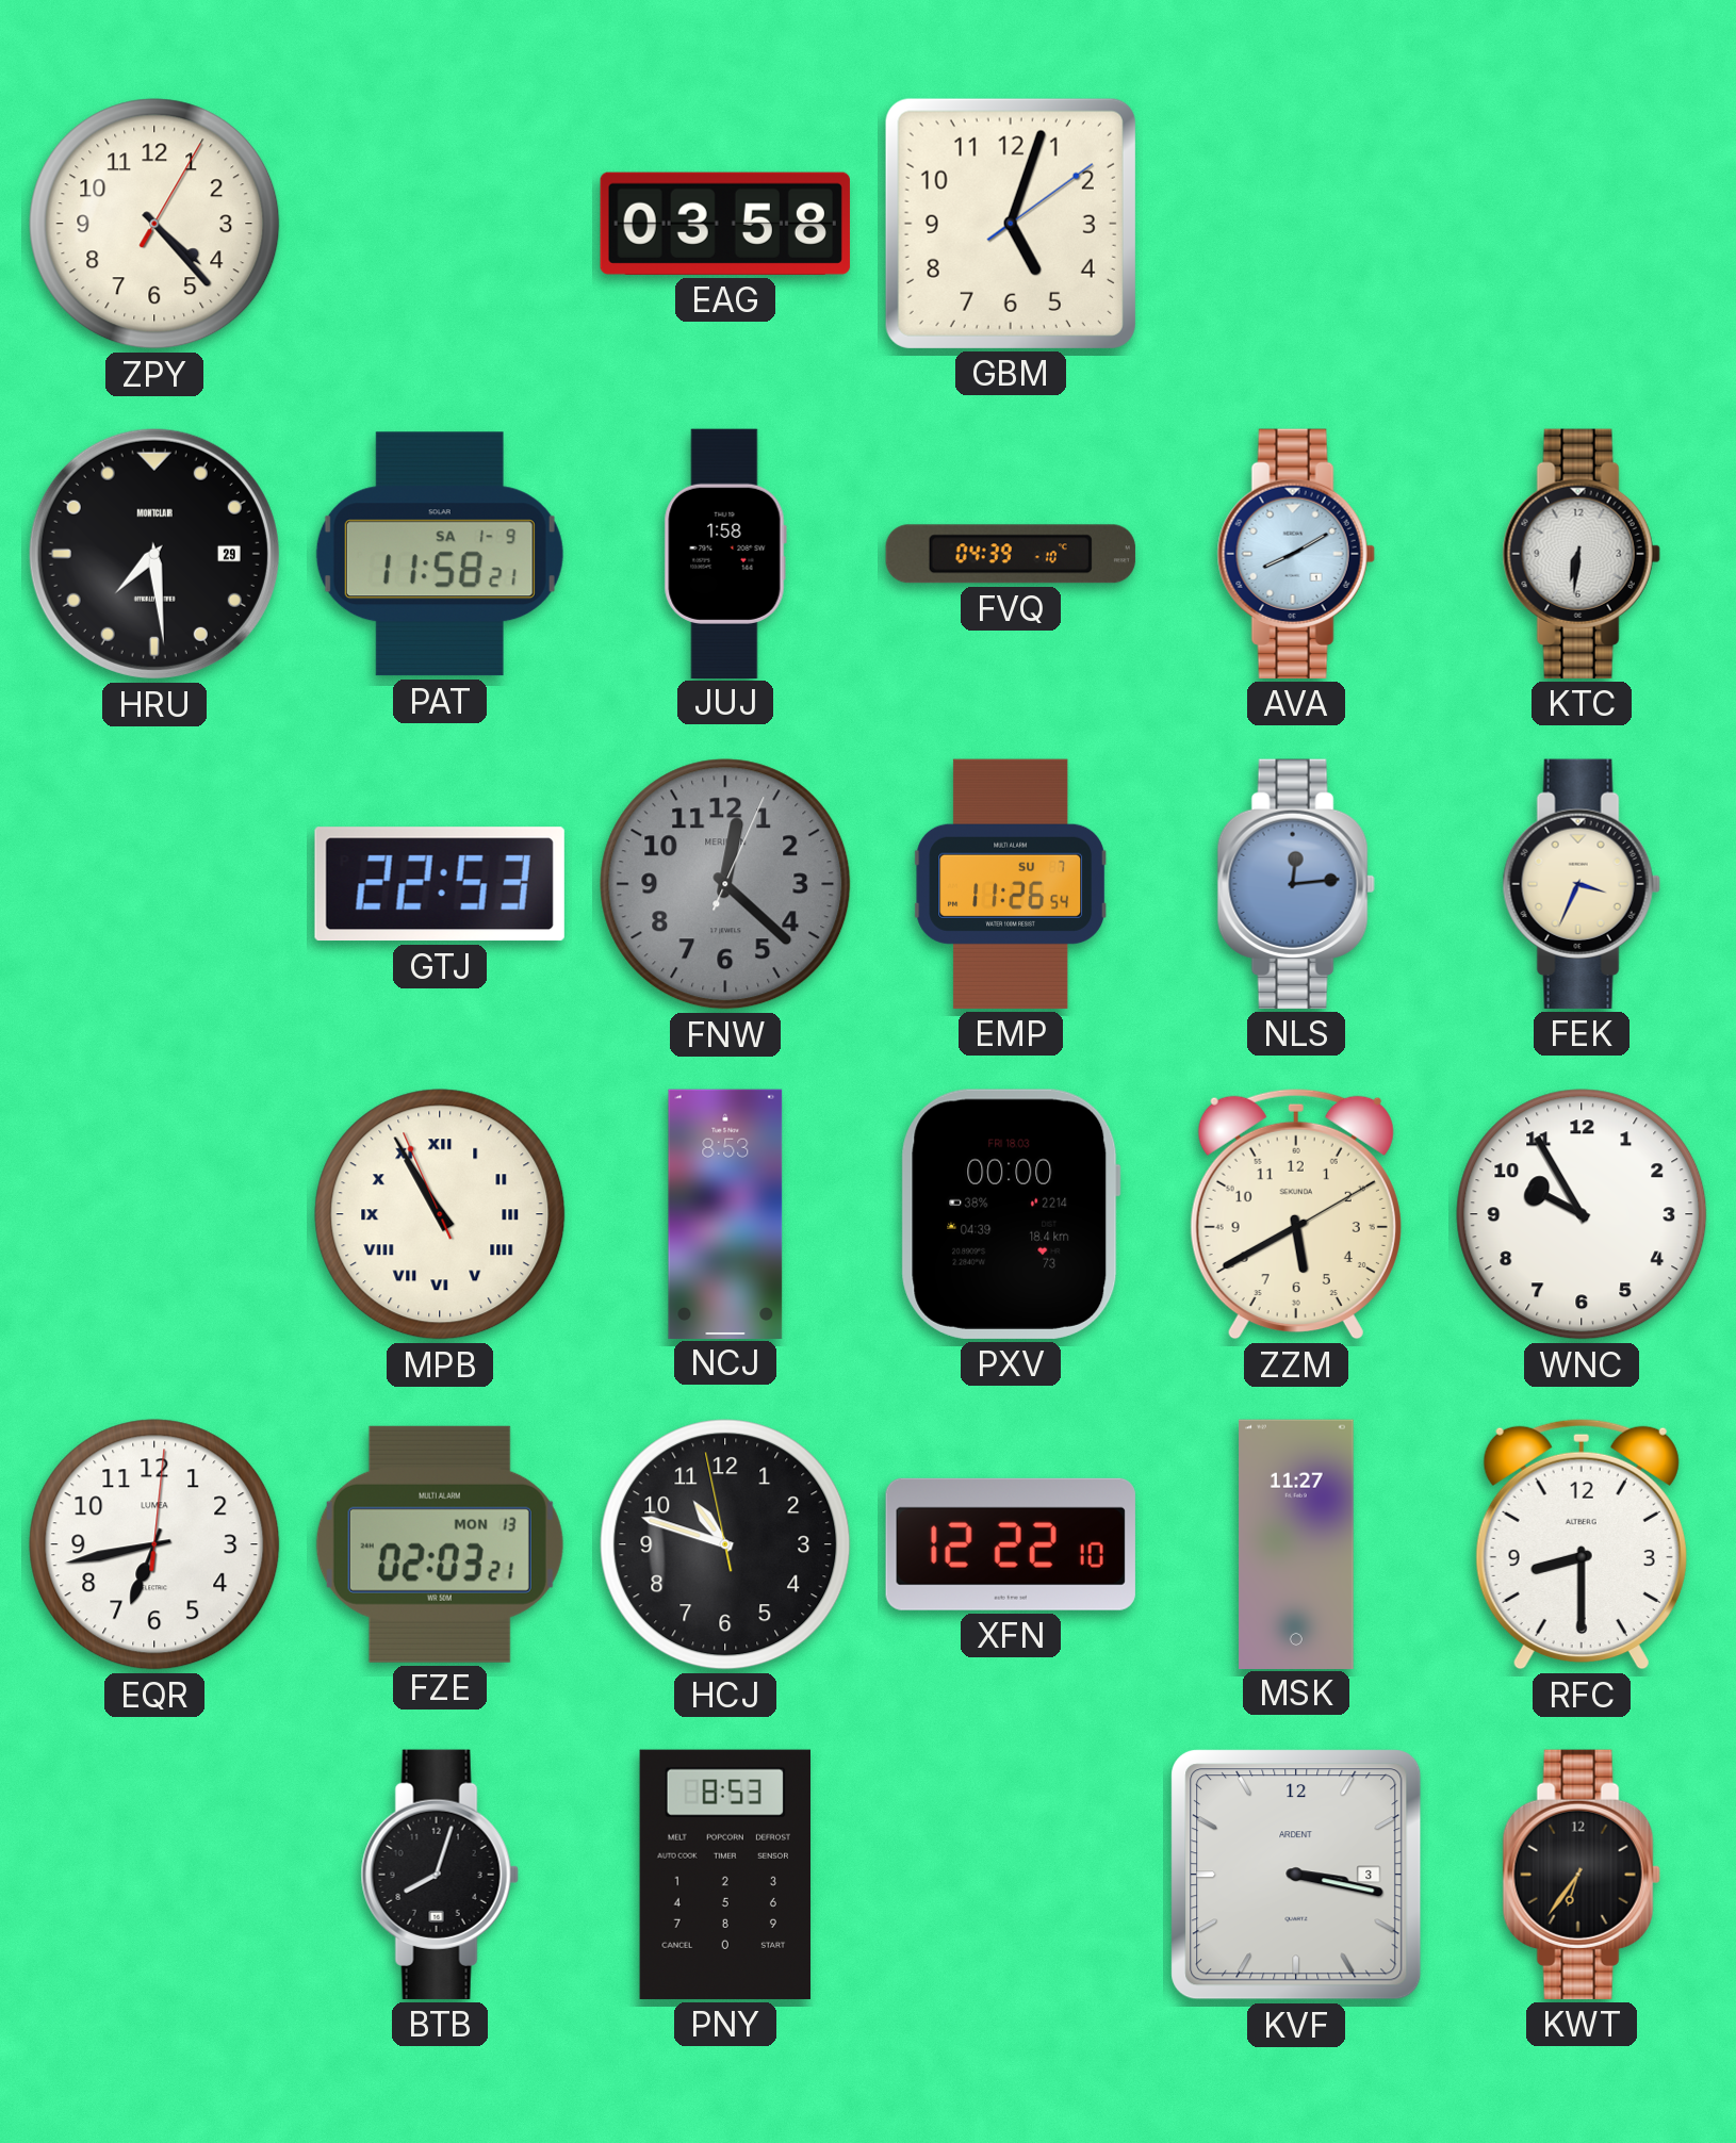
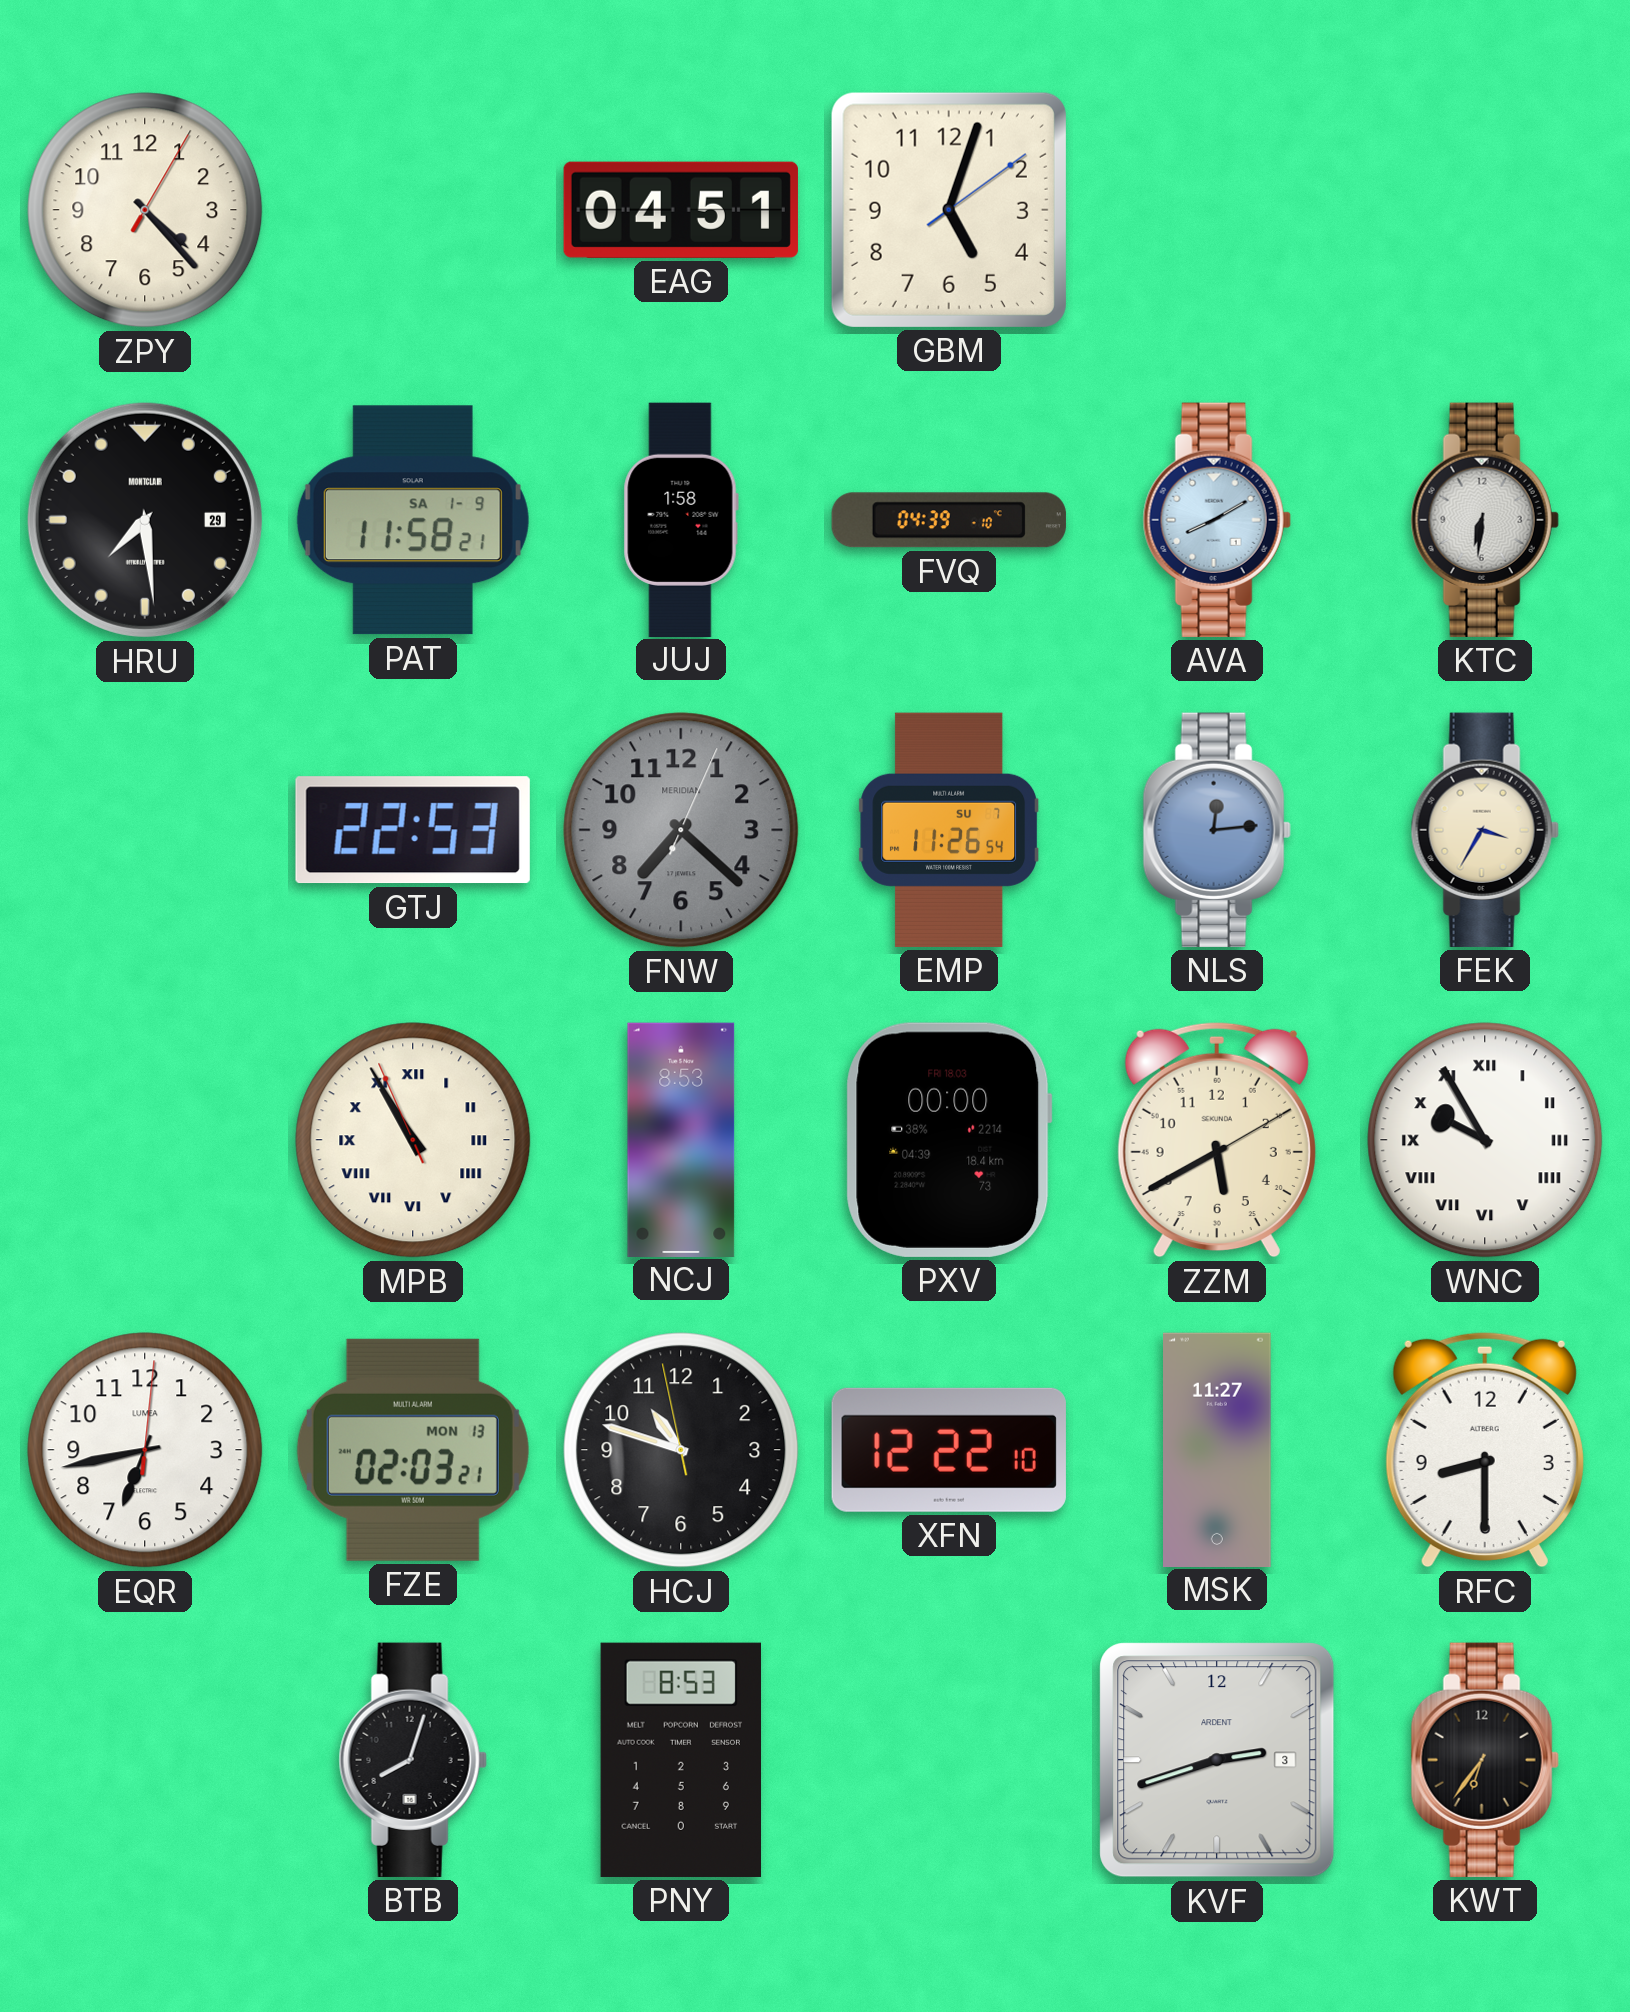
EAG: 03:58 -> 04:51
FNW: 12:22 -> 7:22
FEK: 3:34 -> 3:35
WNC numerals: Arabic -> Roman
KVF: 3:17 -> 2:42
